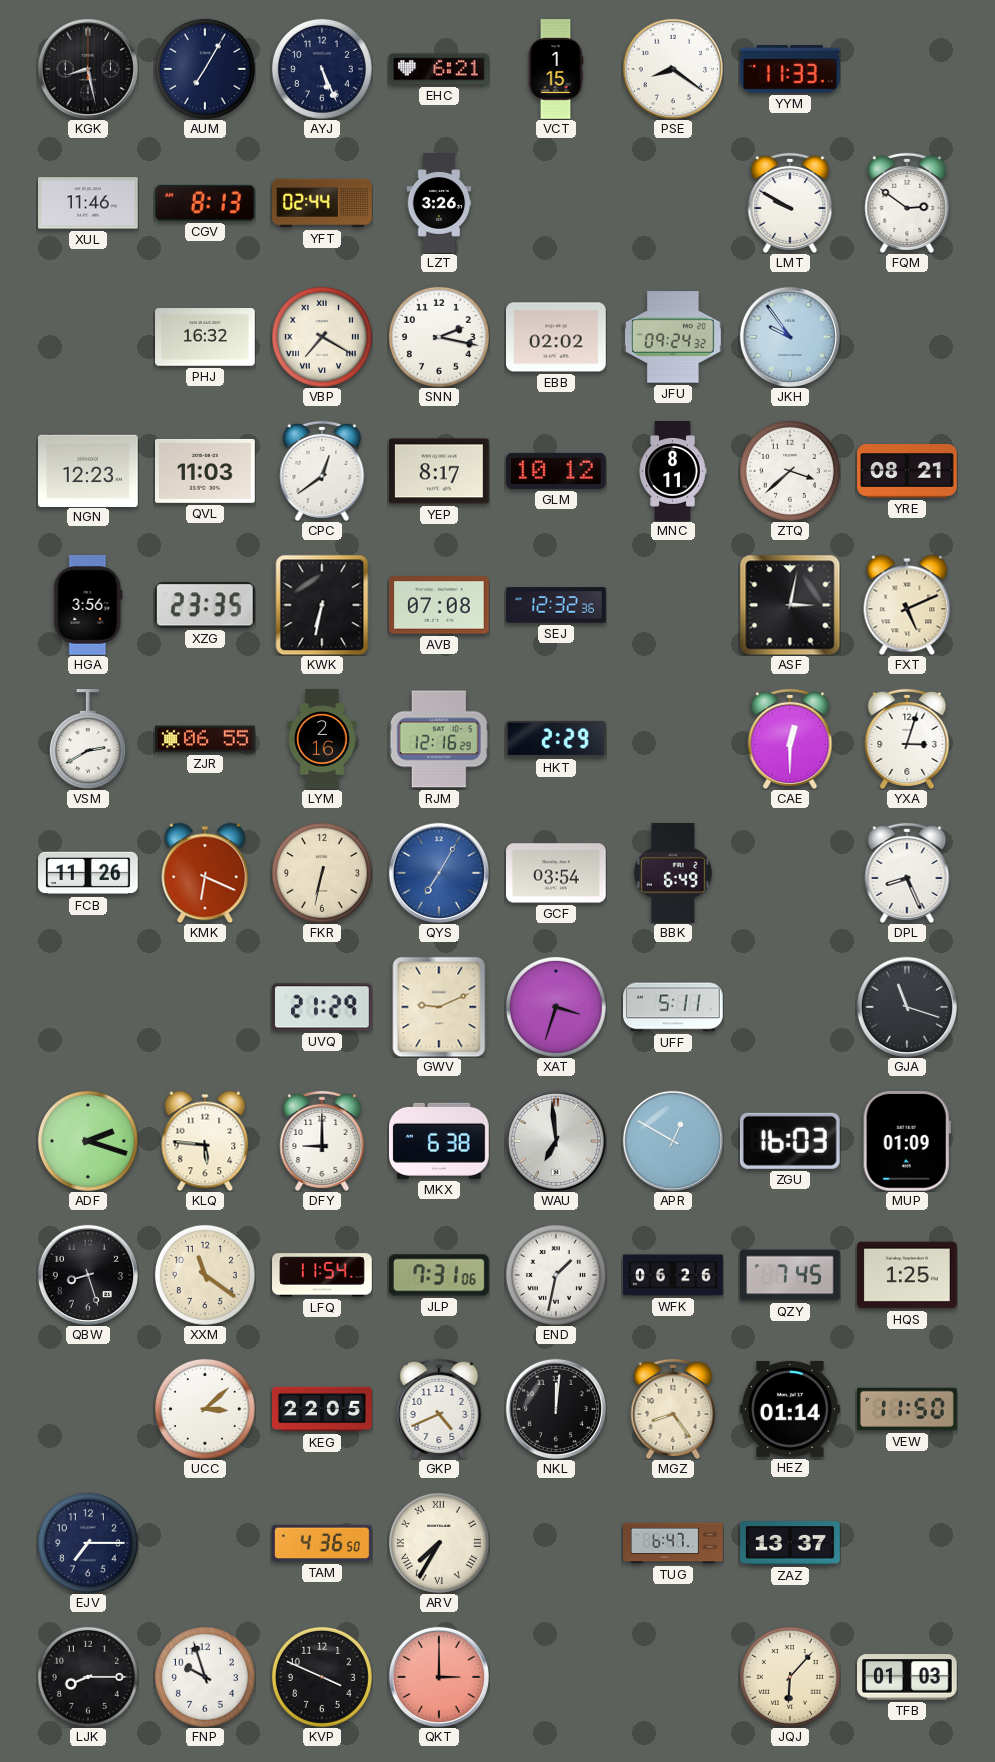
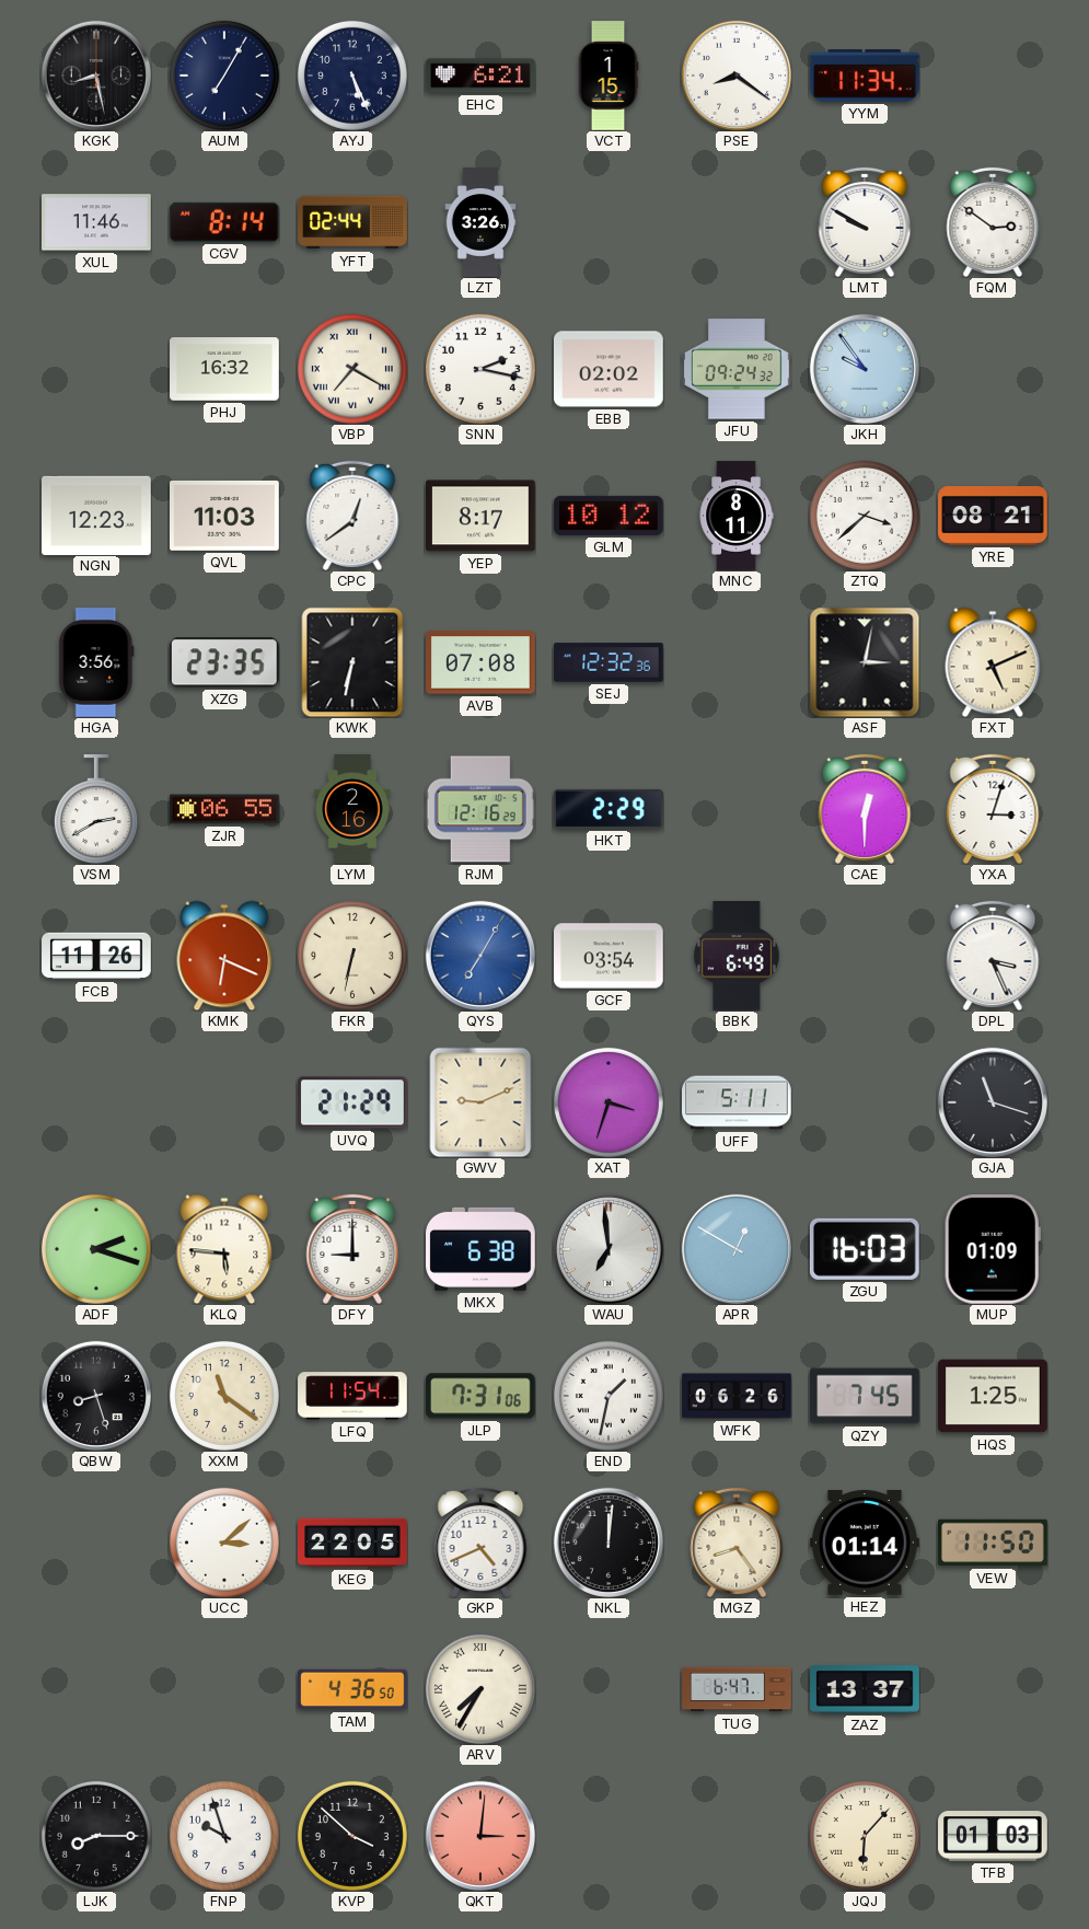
YYM: 11:33 -> 11:34
CGV: 8:13 -> 8:14
DPL: 8:26 -> 3:26
EJV: 7:15 -> none
KVP: 3:49 -> 3:52
QKT: 3:00 -> 3:01
